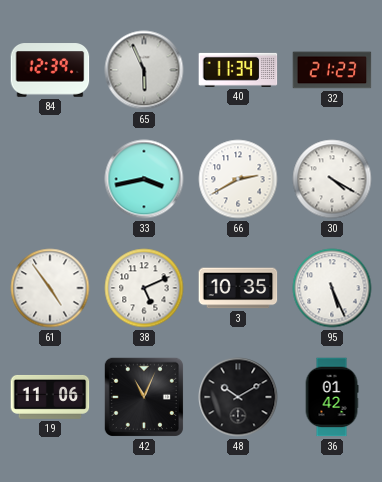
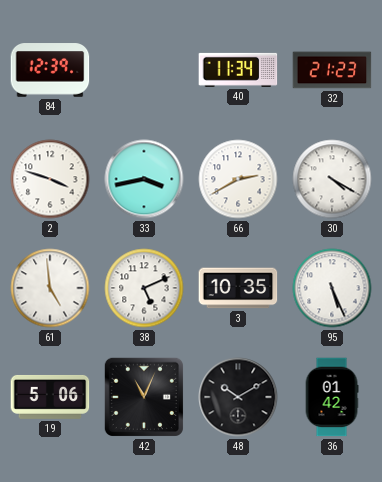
65: 5:56 -> none
2: none -> 3:48
61: 4:54 -> 4:59
19: 11:06 -> 5:06
